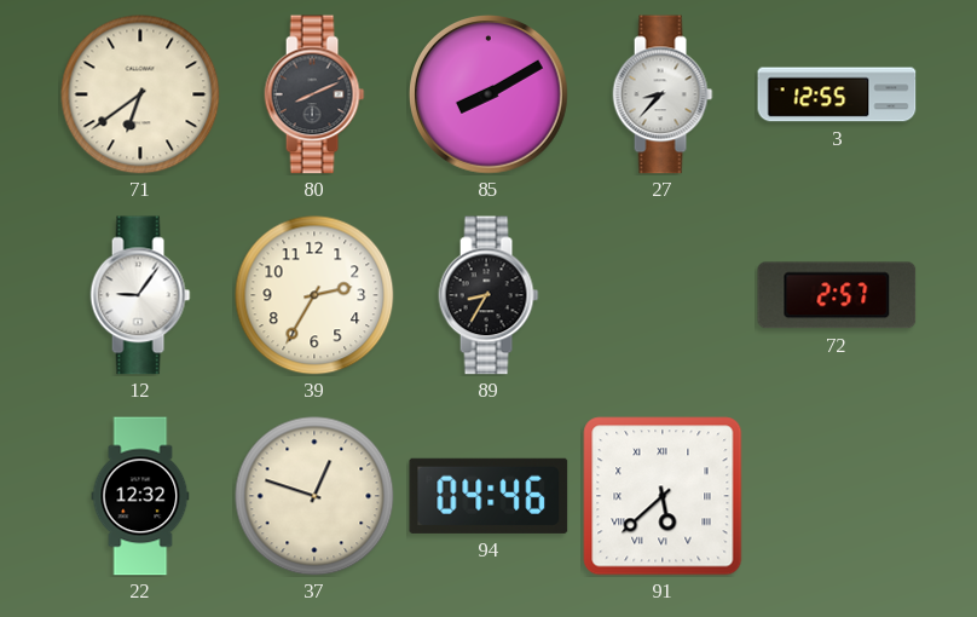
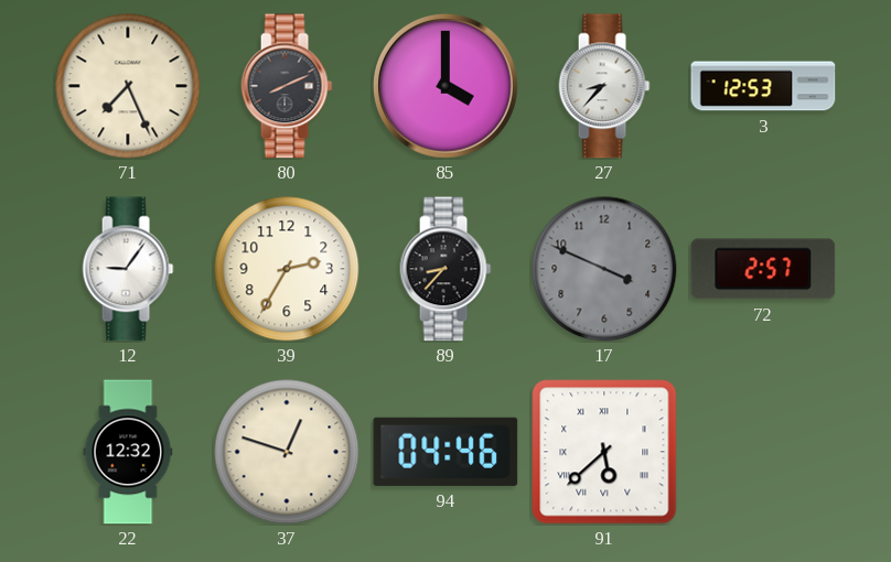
71: 6:39 -> 7:26
85: 8:10 -> 4:00
3: 12:55 -> 12:53
89: 8:35 -> 8:37
17: none -> 3:49
